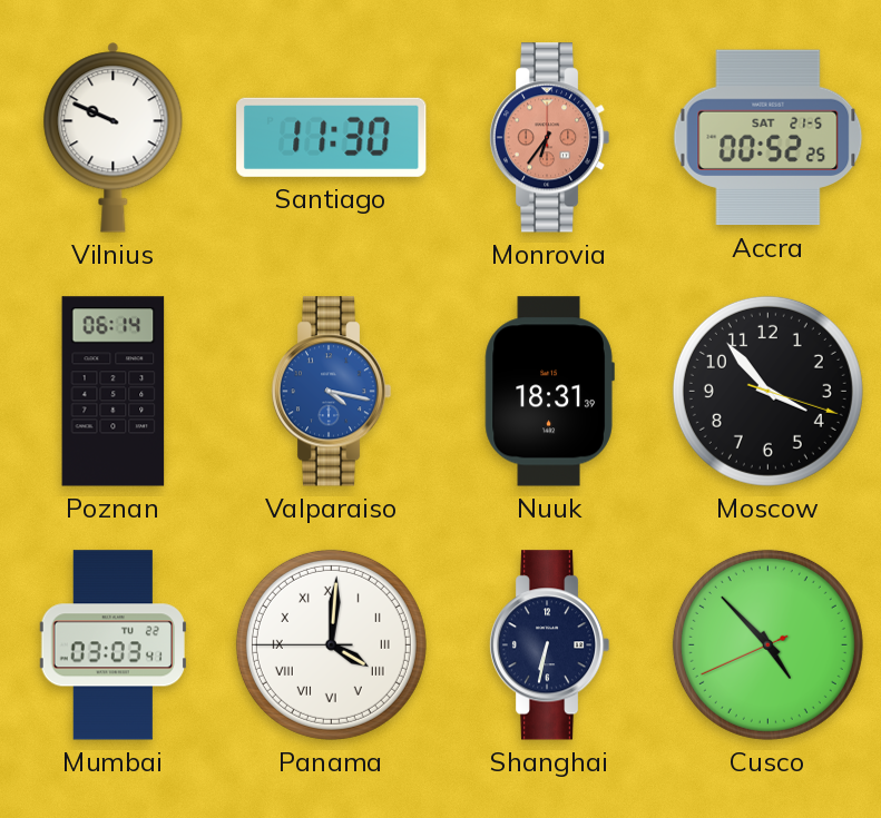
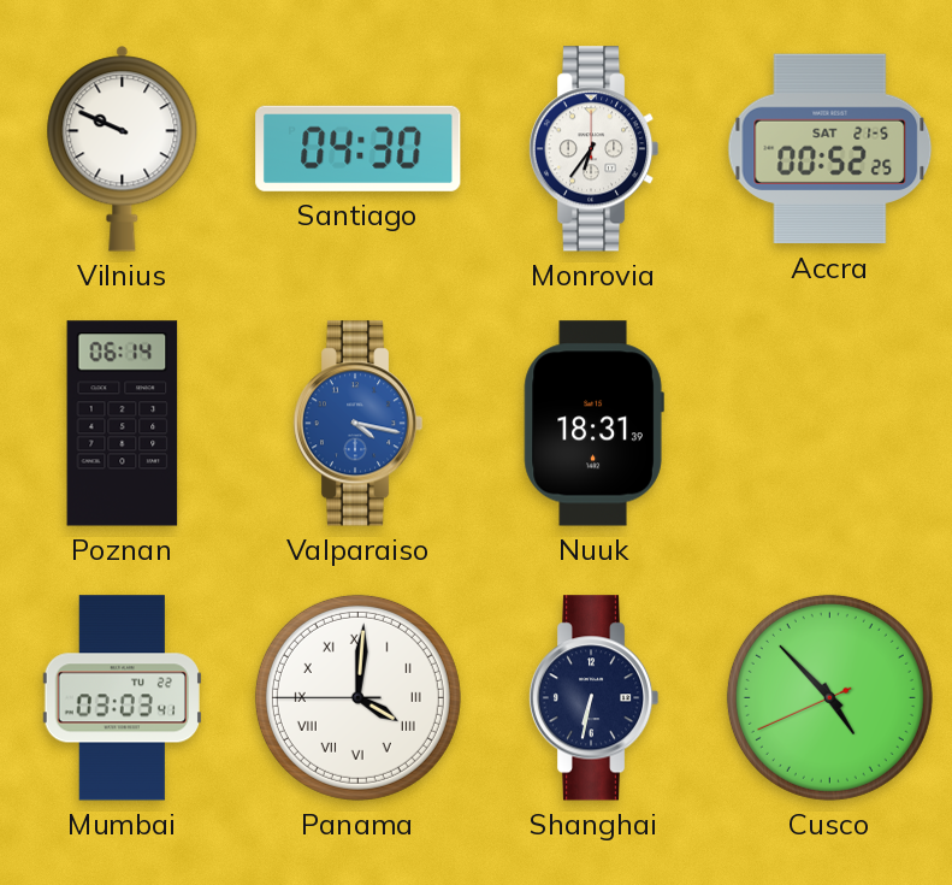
Santiago: 11:30 -> 04:30
Monrovia dial: salmon -> white
Moscow: 3:53 -> none
